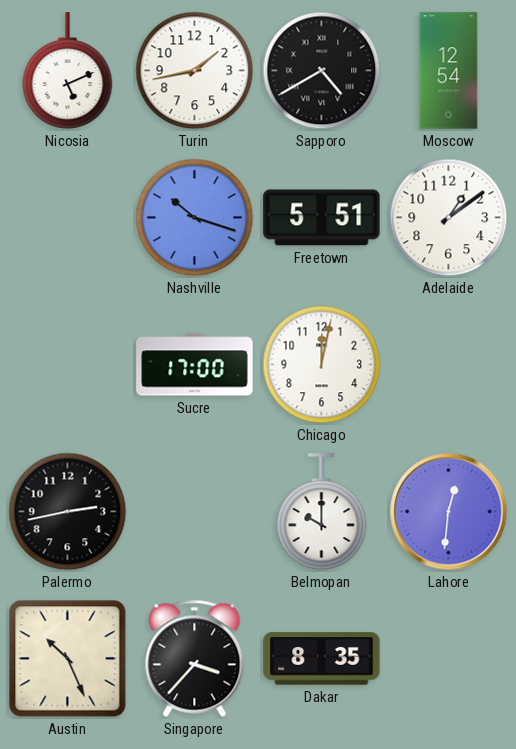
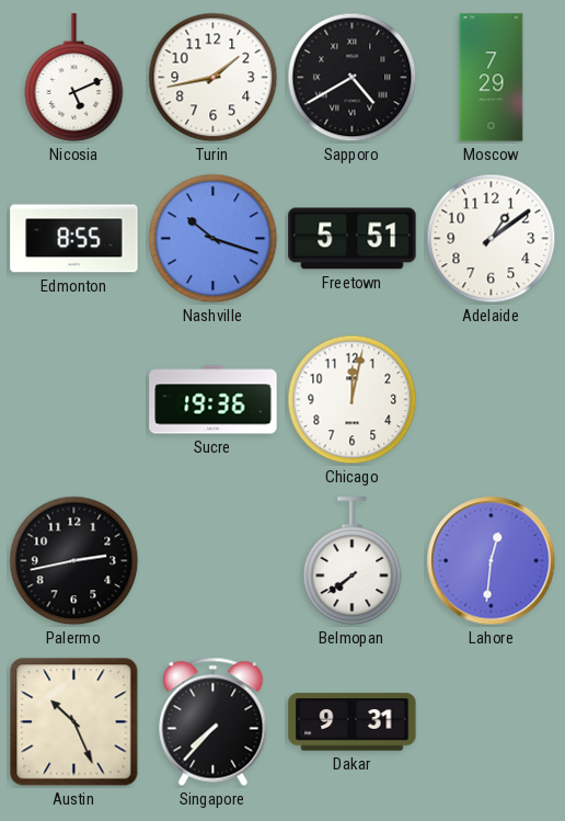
Moscow: 12:54 -> 7:29
Edmonton: none -> 8:55
Sucre: 17:00 -> 19:36
Belmopan: 10:00 -> 7:39
Singapore: 3:37 -> 7:37
Dakar: 8:35 -> 9:31
